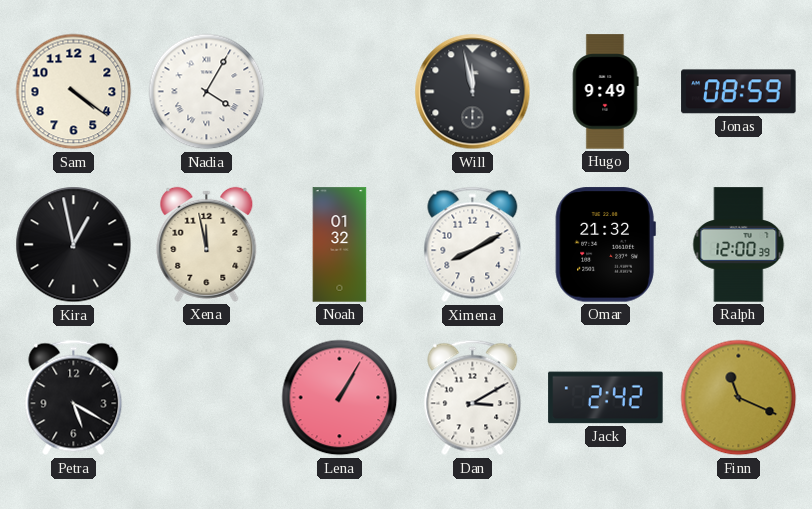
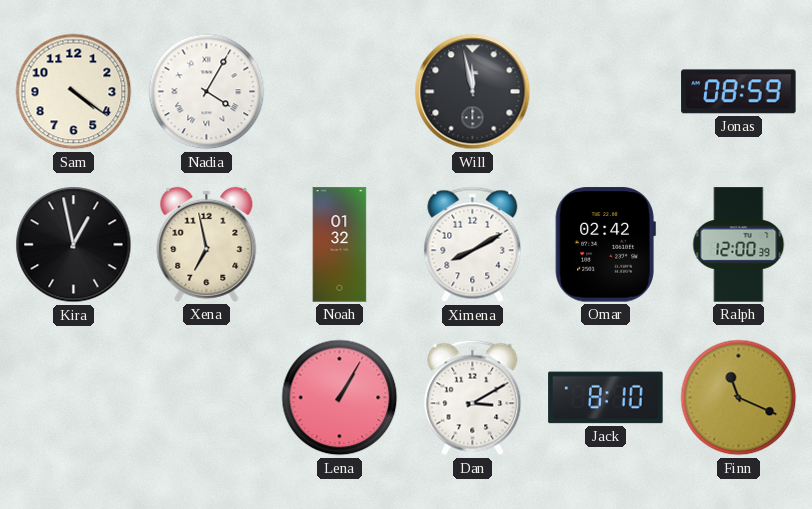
Hugo: 9:49 -> none
Xena: 11:58 -> 6:58
Omar: 21:32 -> 02:42
Petra: 5:20 -> none
Jack: 2:42 -> 8:10
